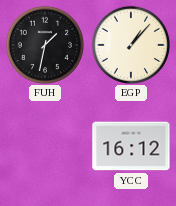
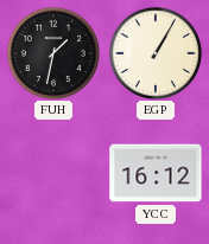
EGP: 1:07 -> 1:05
